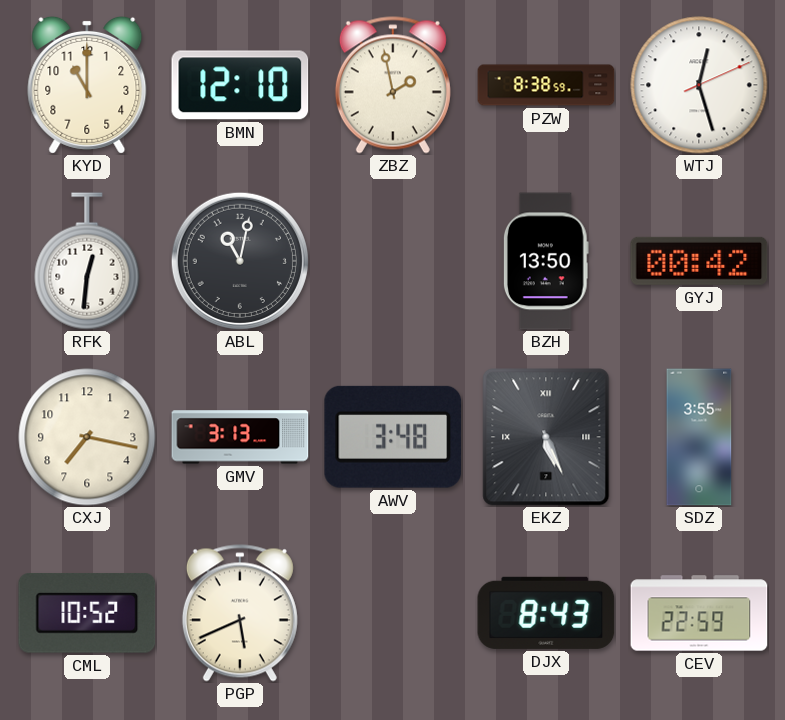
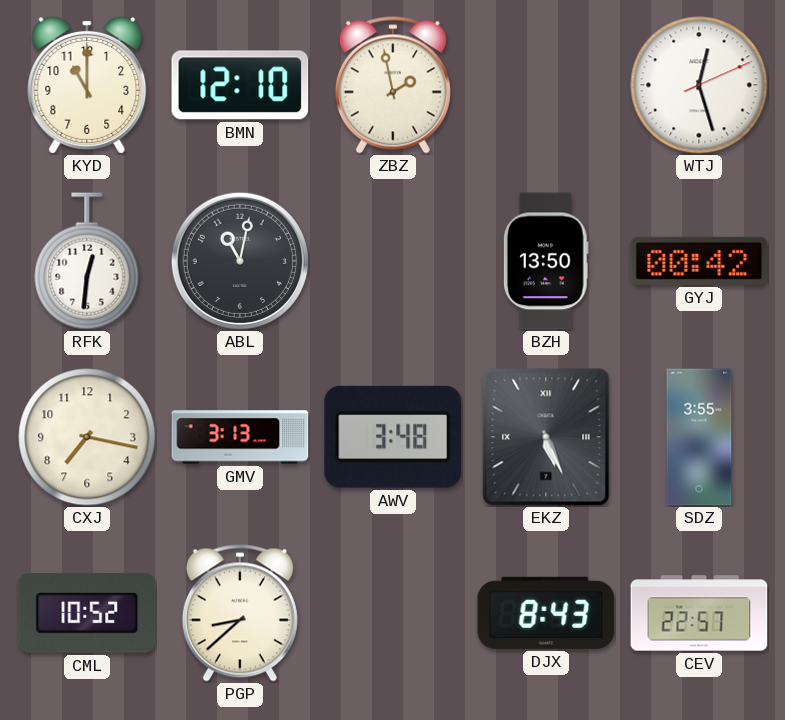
PZW: 8:38 -> none
PGP: 5:41 -> 8:38
CEV: 22:59 -> 22:57
